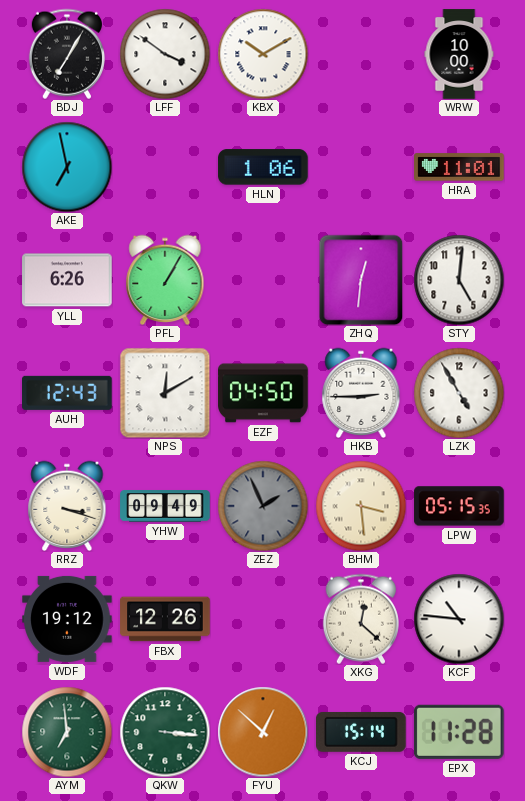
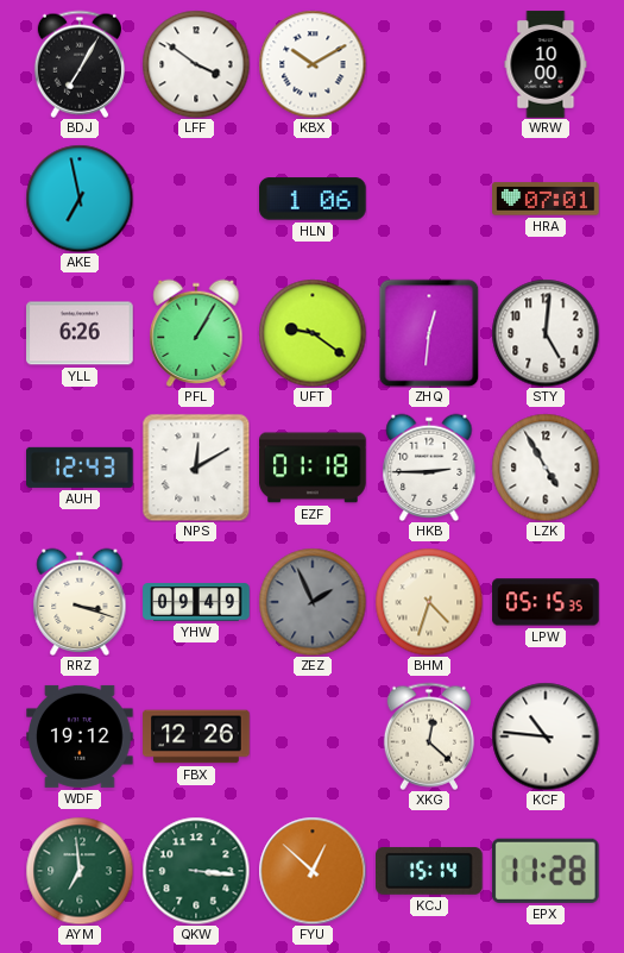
HRA: 11:01 -> 07:01
UFT: none -> 9:21
EZF: 04:50 -> 01:18
BHM: 3:29 -> 4:33
